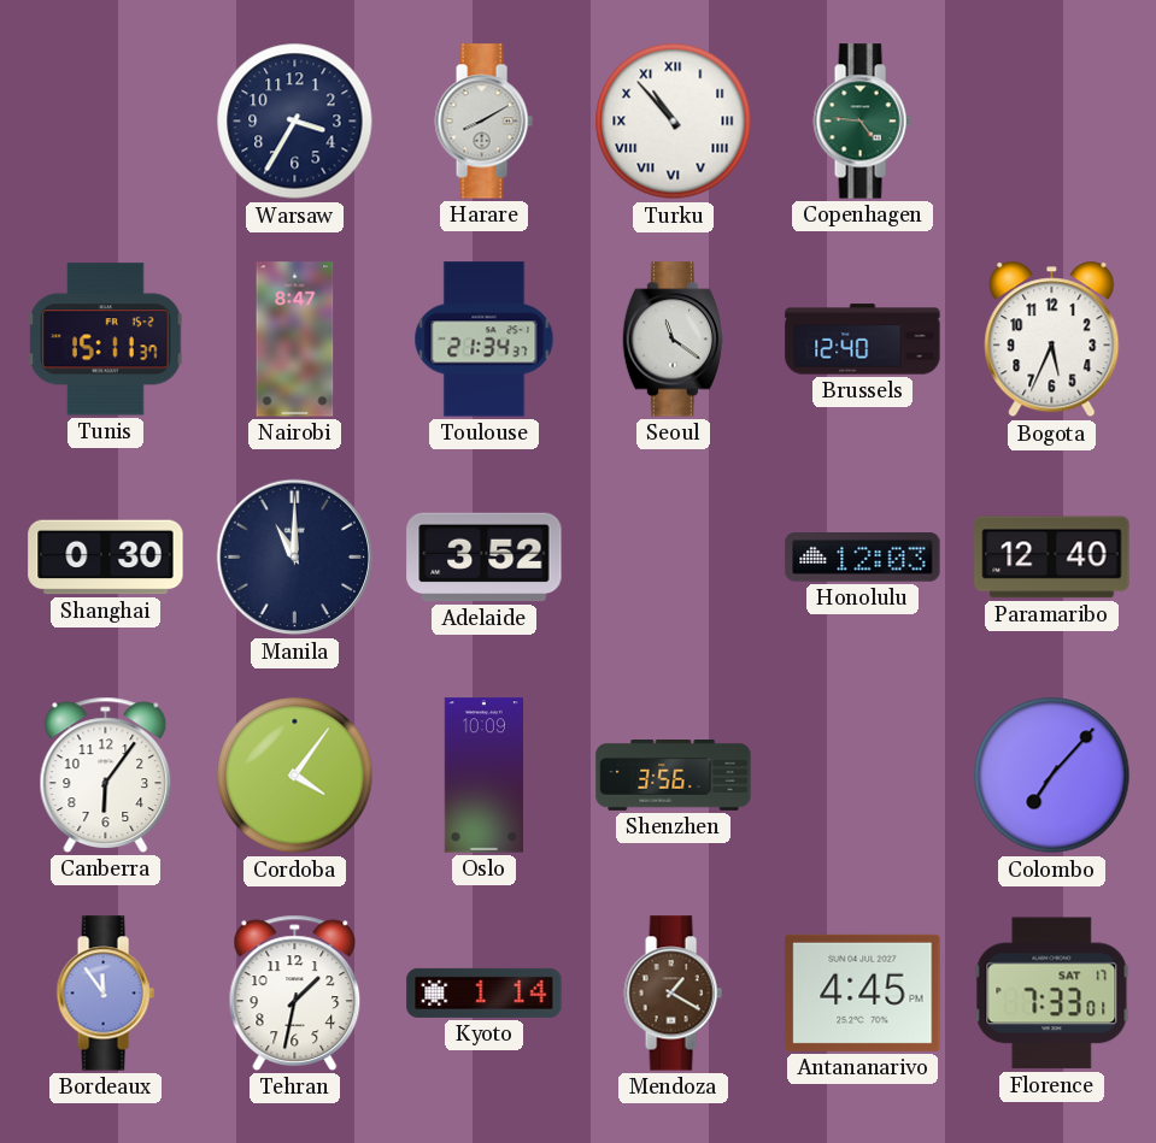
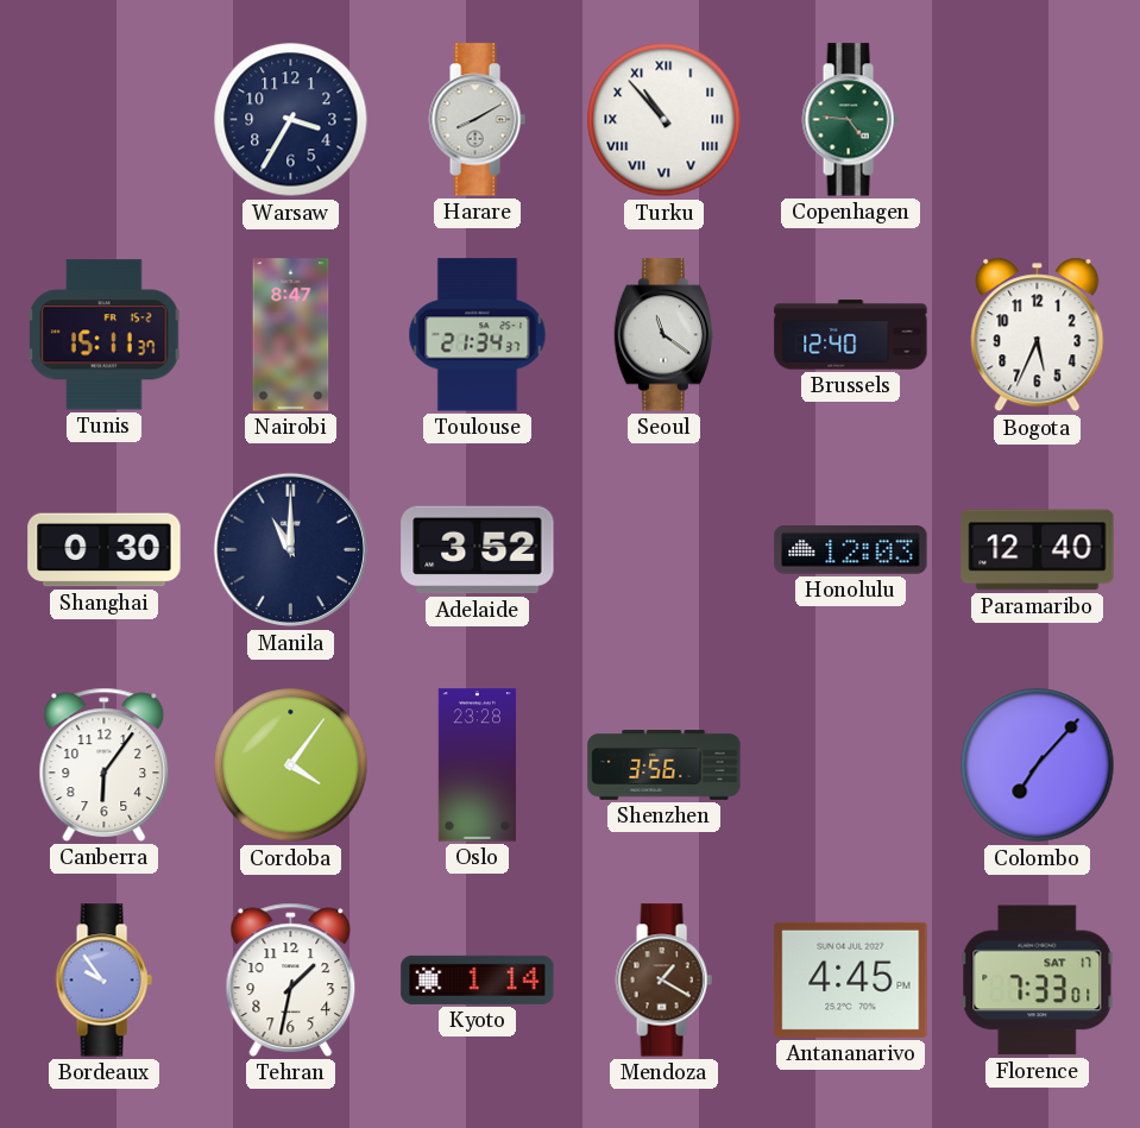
Oslo: 10:09 -> 23:28
Bordeaux: 11:54 -> 9:54
